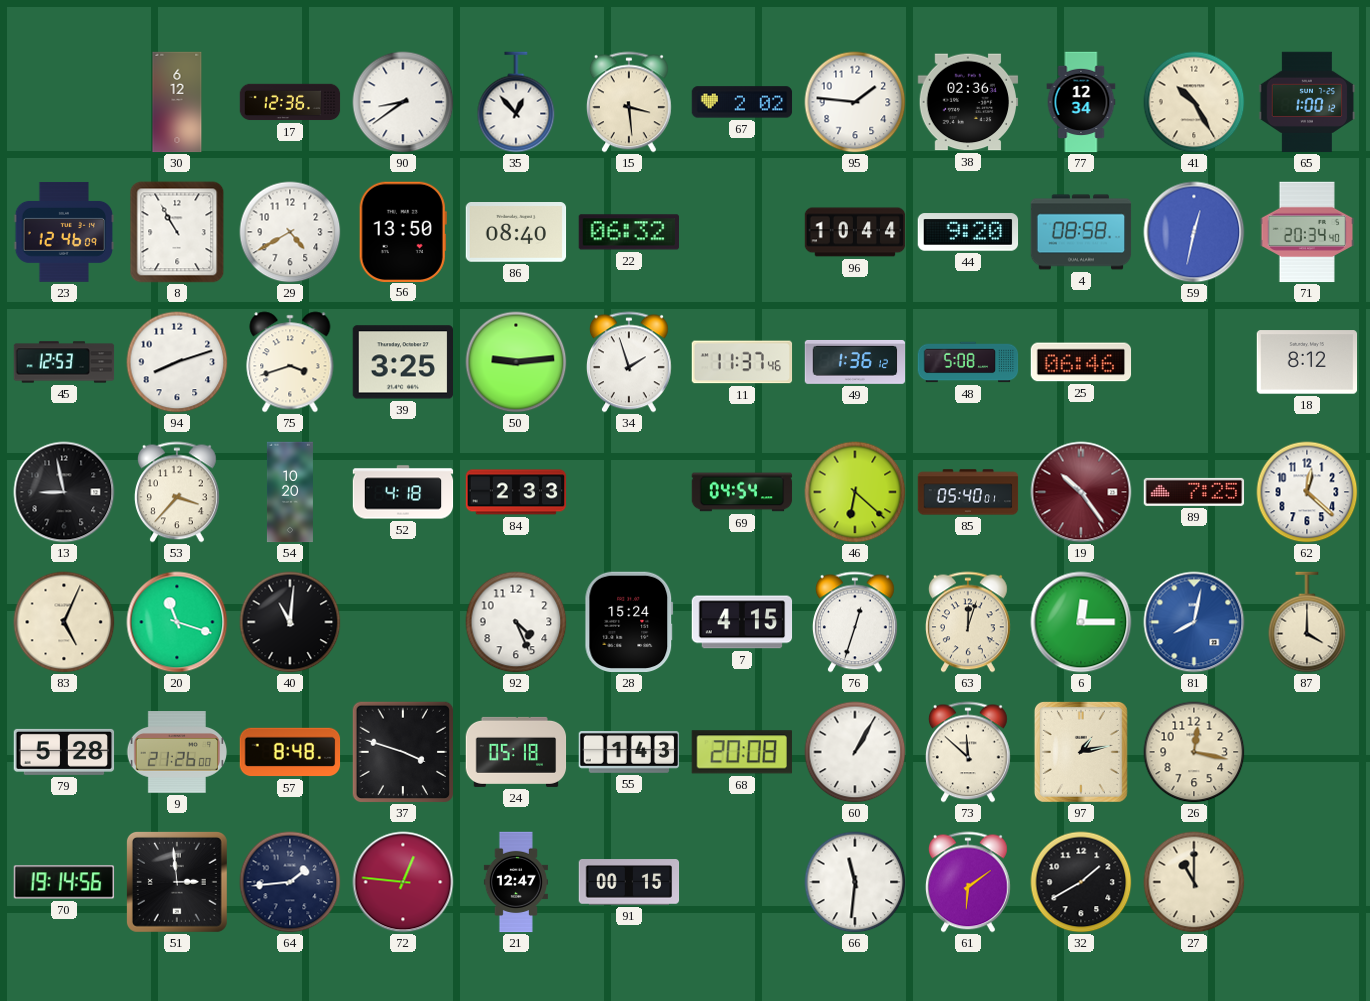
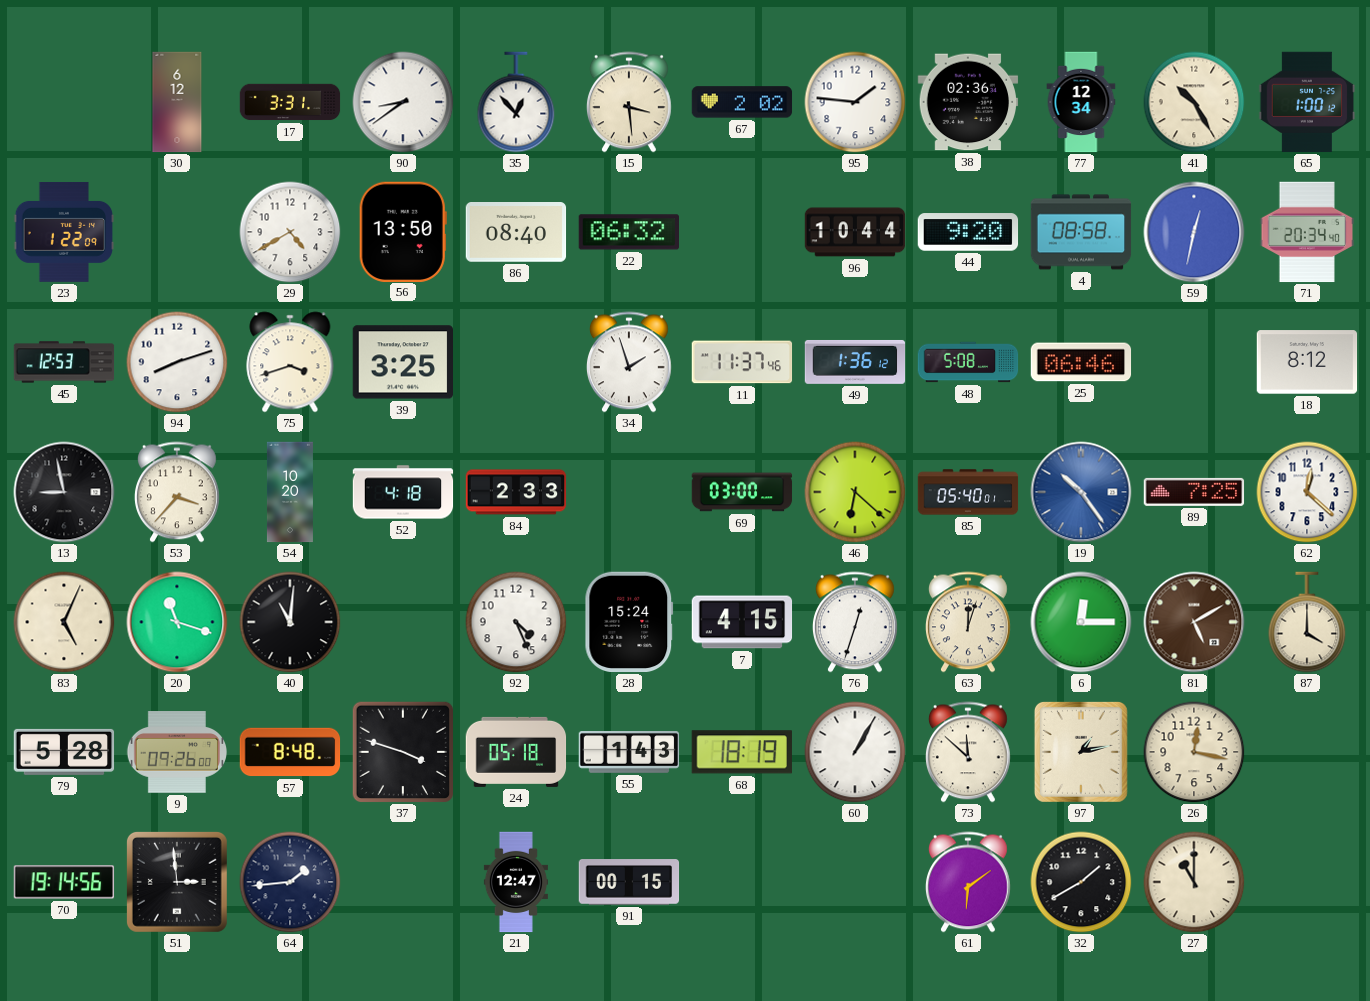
17: 12:36 -> 3:31
23: 12:46 -> 1:22
8: 10:55 -> none
50: 9:14 -> none
69: 04:54 -> 03:00
19 dial: burgundy -> blue
81: 8:02 -> 5:10
81 dial: blue -> brown
9: 21:26 -> 09:26
68: 20:08 -> 18:19
72: 12:46 -> none
66: 11:31 -> none
